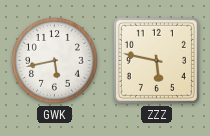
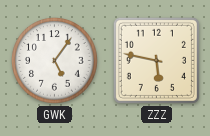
GWK: 5:43 -> 5:06
